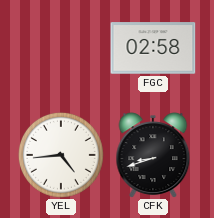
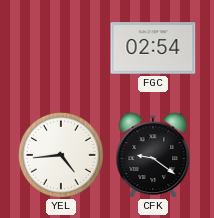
FGC: 02:58 -> 02:54
CFK: 8:42 -> 9:21
